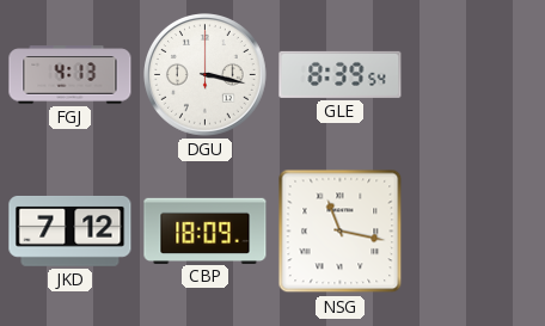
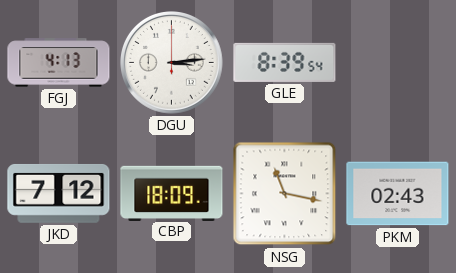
DGU: 3:17 -> 3:14
PKM: none -> 02:43
